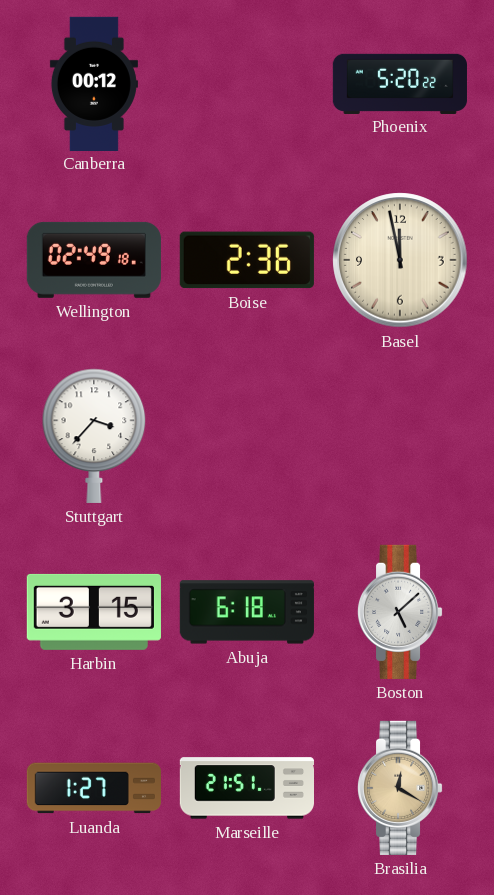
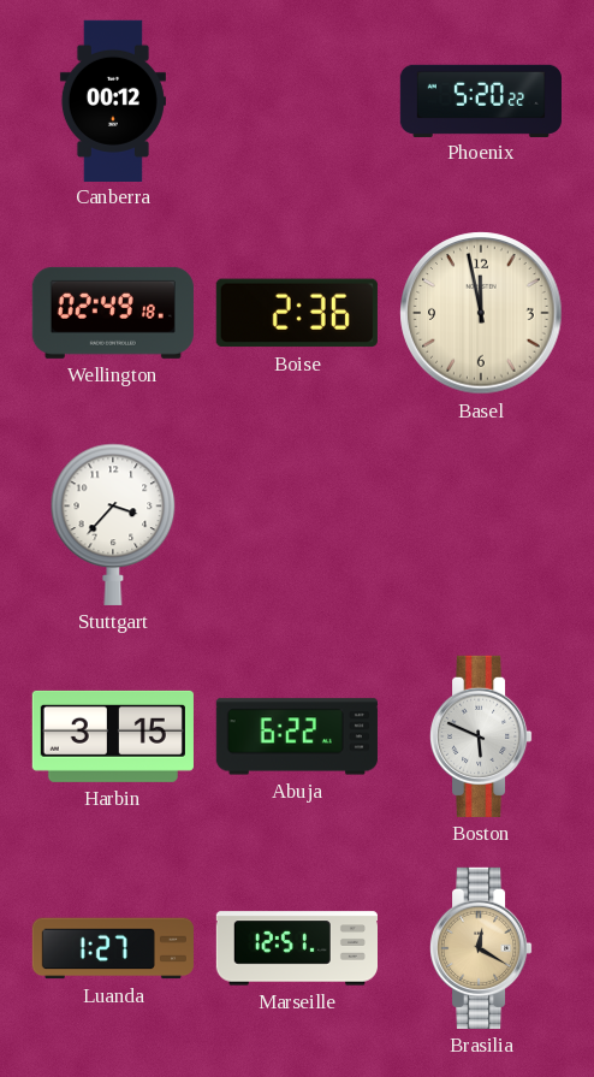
Abuja: 6:18 -> 6:22
Boston: 5:08 -> 5:49
Marseille: 21:51 -> 12:51
